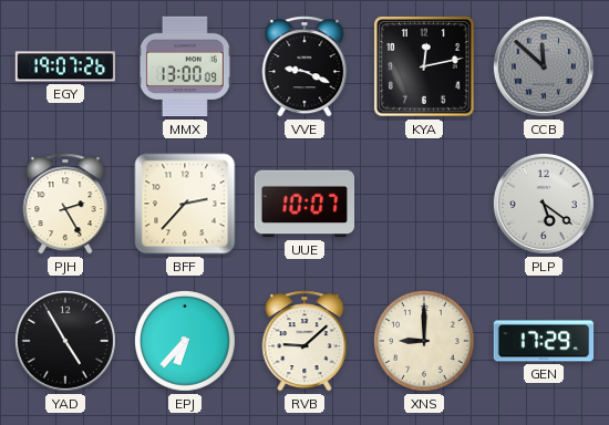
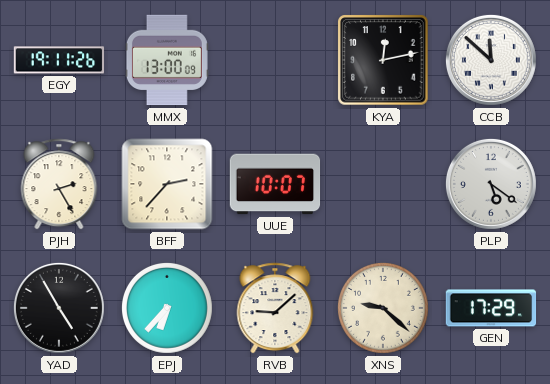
EGY: 19:07 -> 19:11
VVE: 9:19 -> none
CCB dial: grey -> white
XNS: 9:00 -> 9:22
